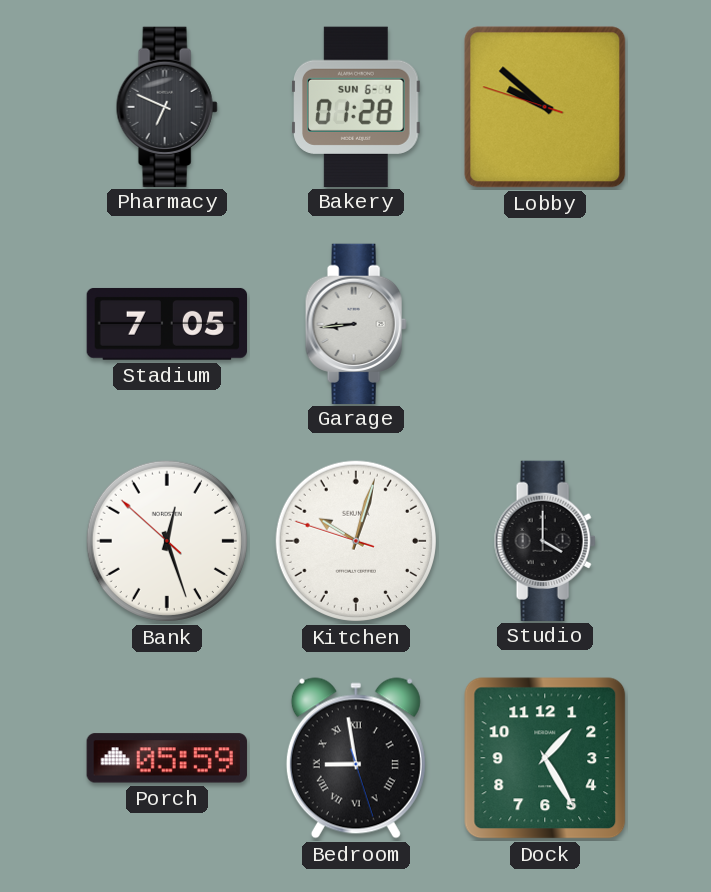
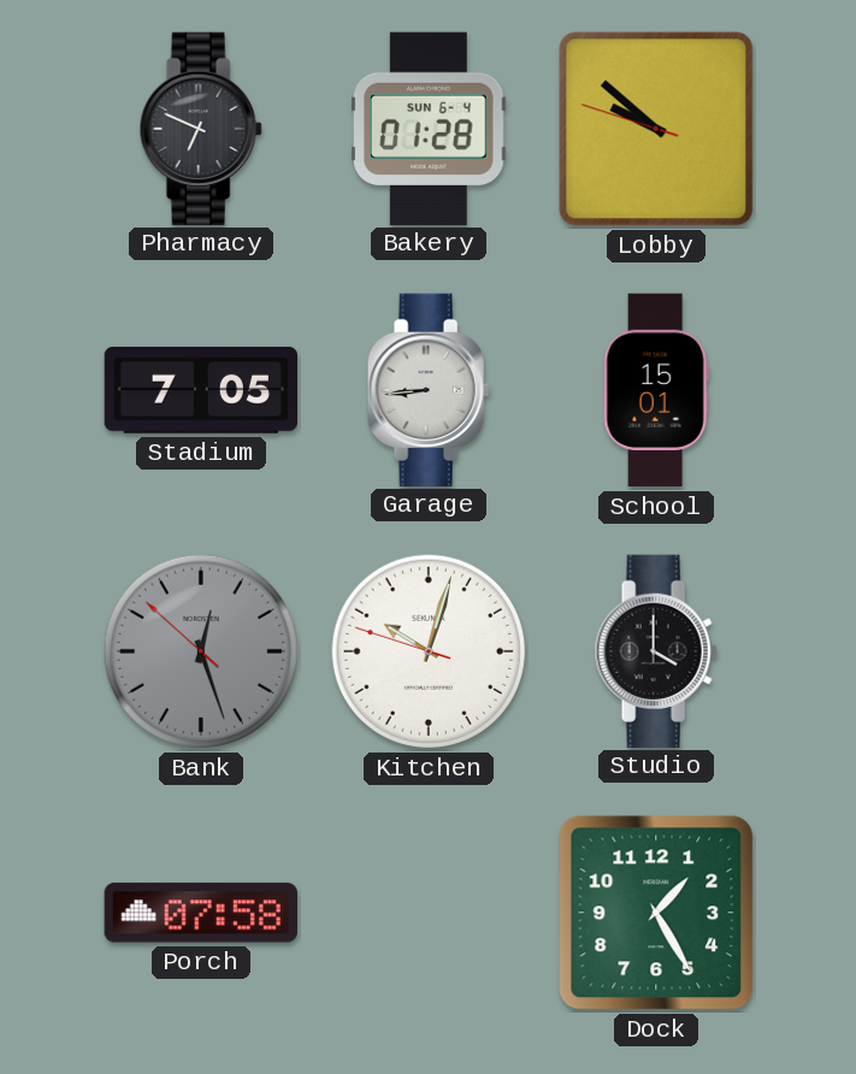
School: none -> 15:01
Bank dial: white -> grey
Porch: 05:59 -> 07:58
Bedroom: 8:58 -> none
